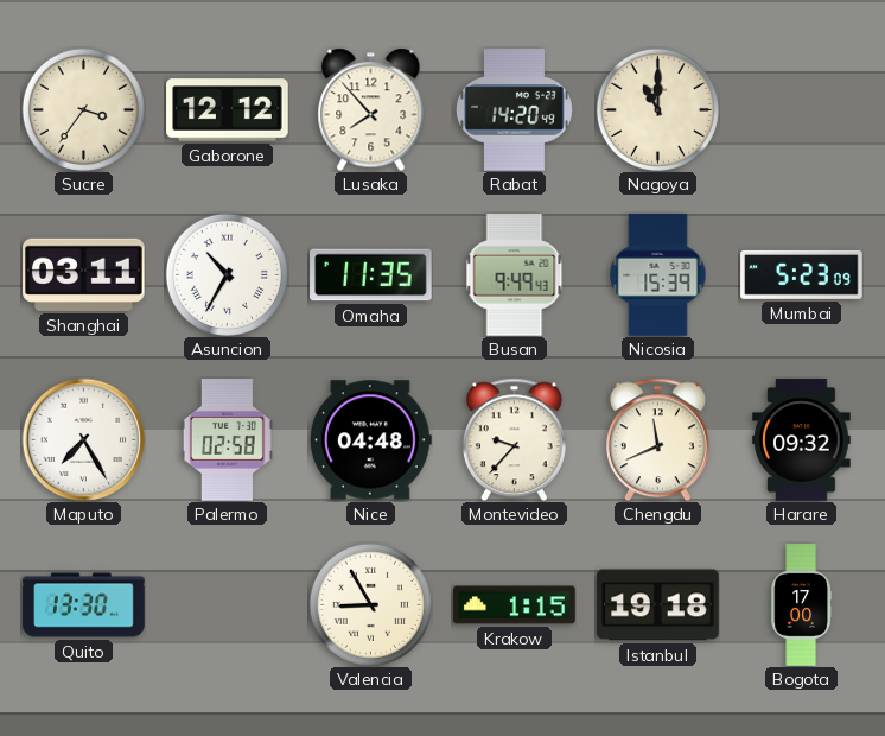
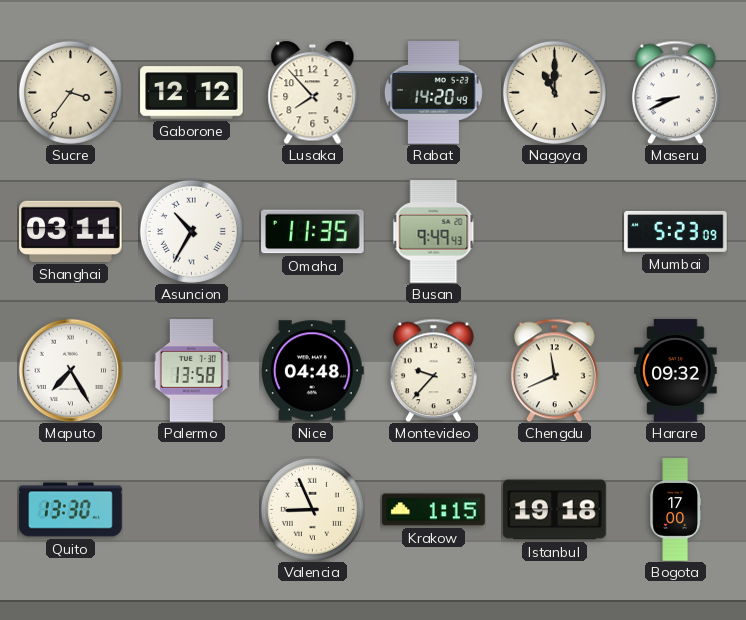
Maseru: none -> 8:41
Nicosia: 15:39 -> none
Palermo: 02:58 -> 13:58
Valencia: 8:55 -> 8:56
